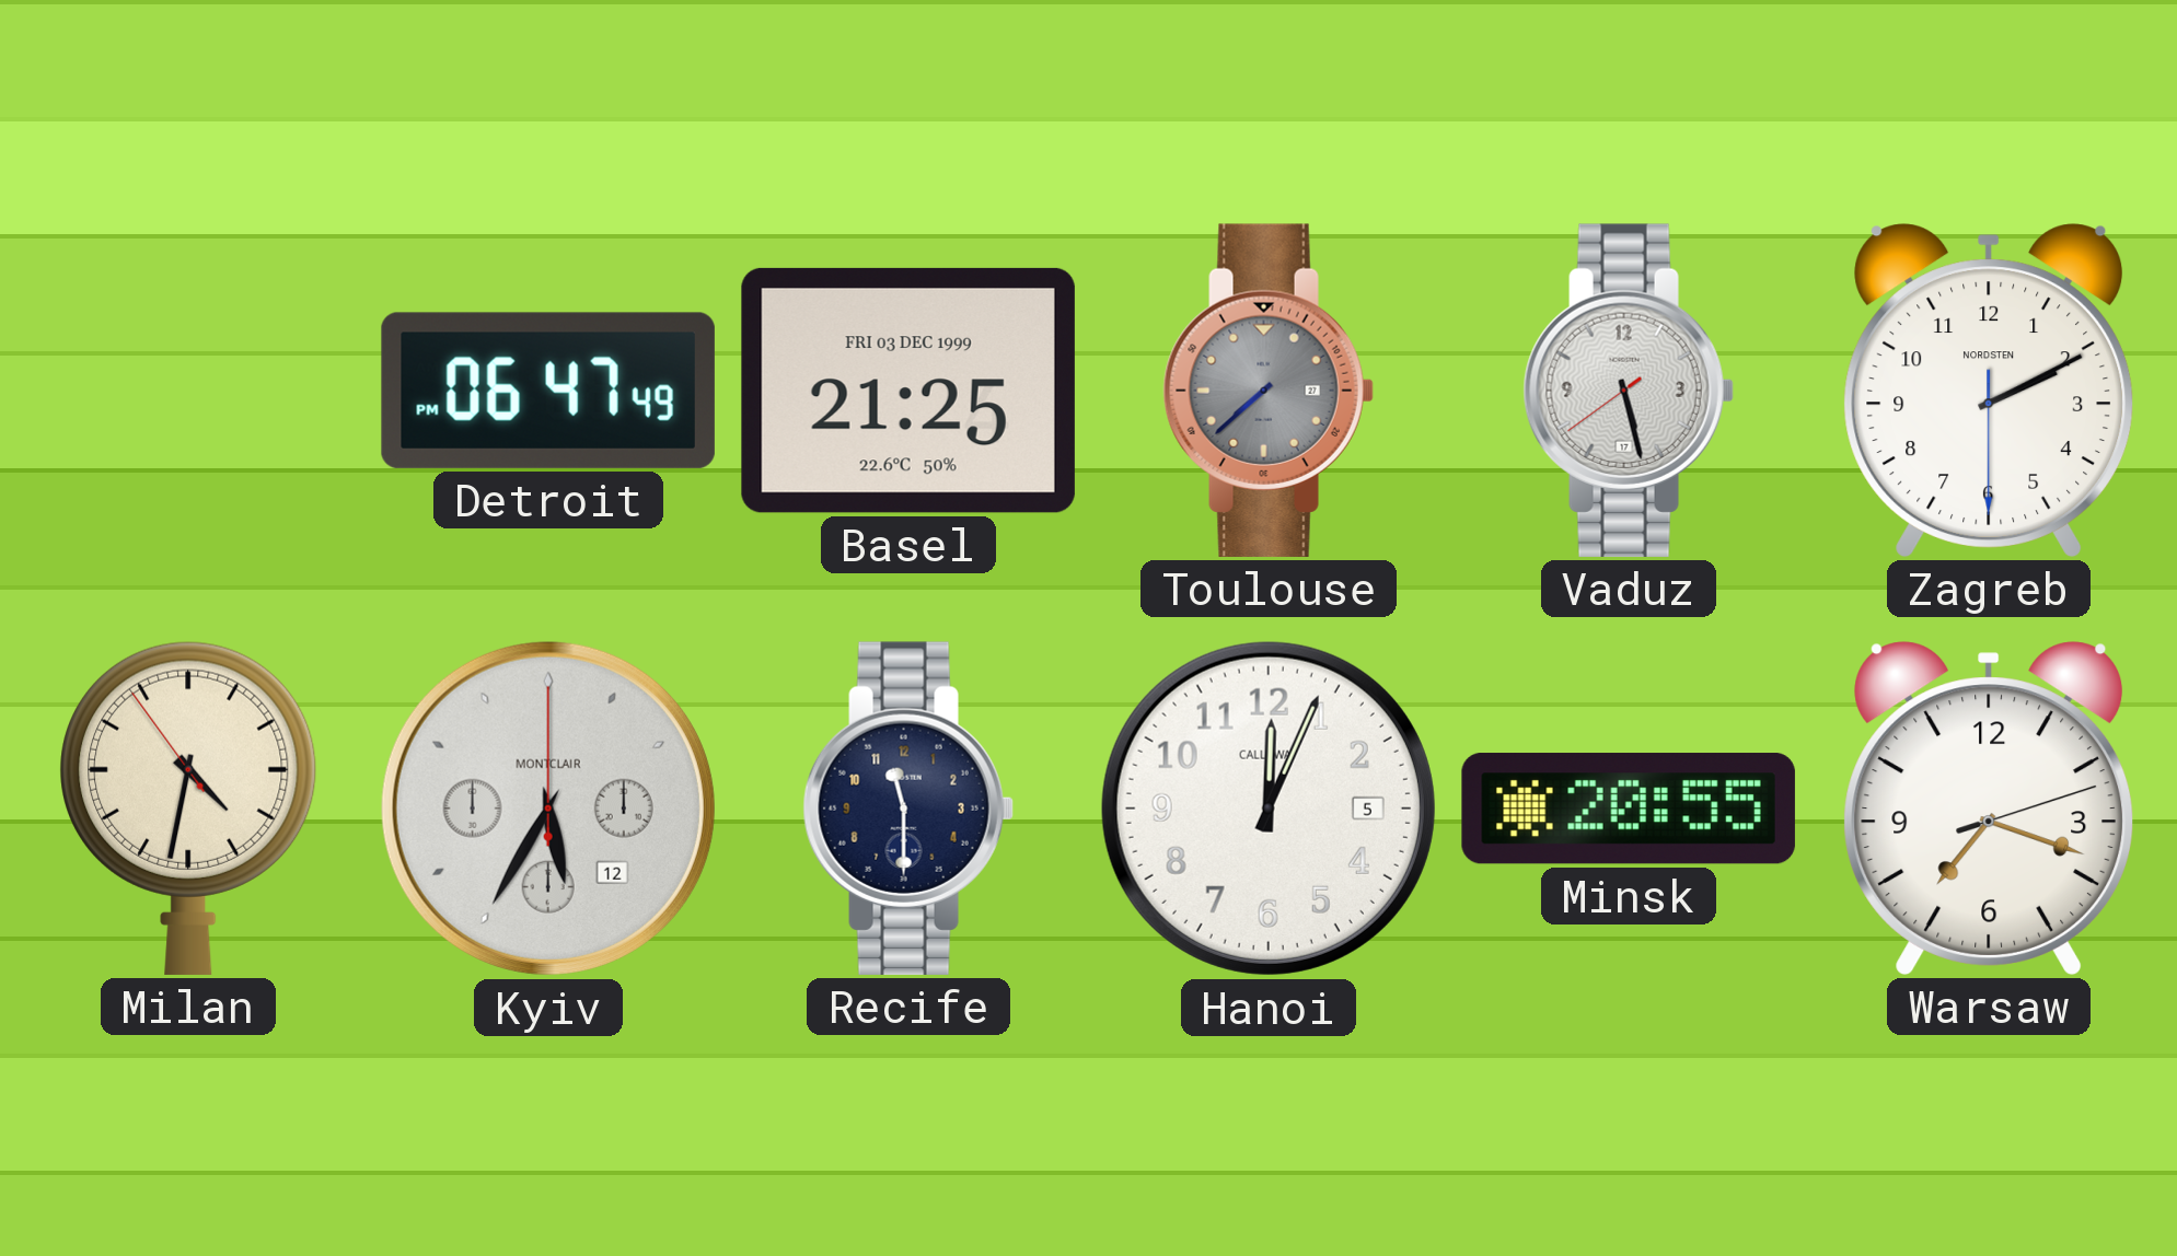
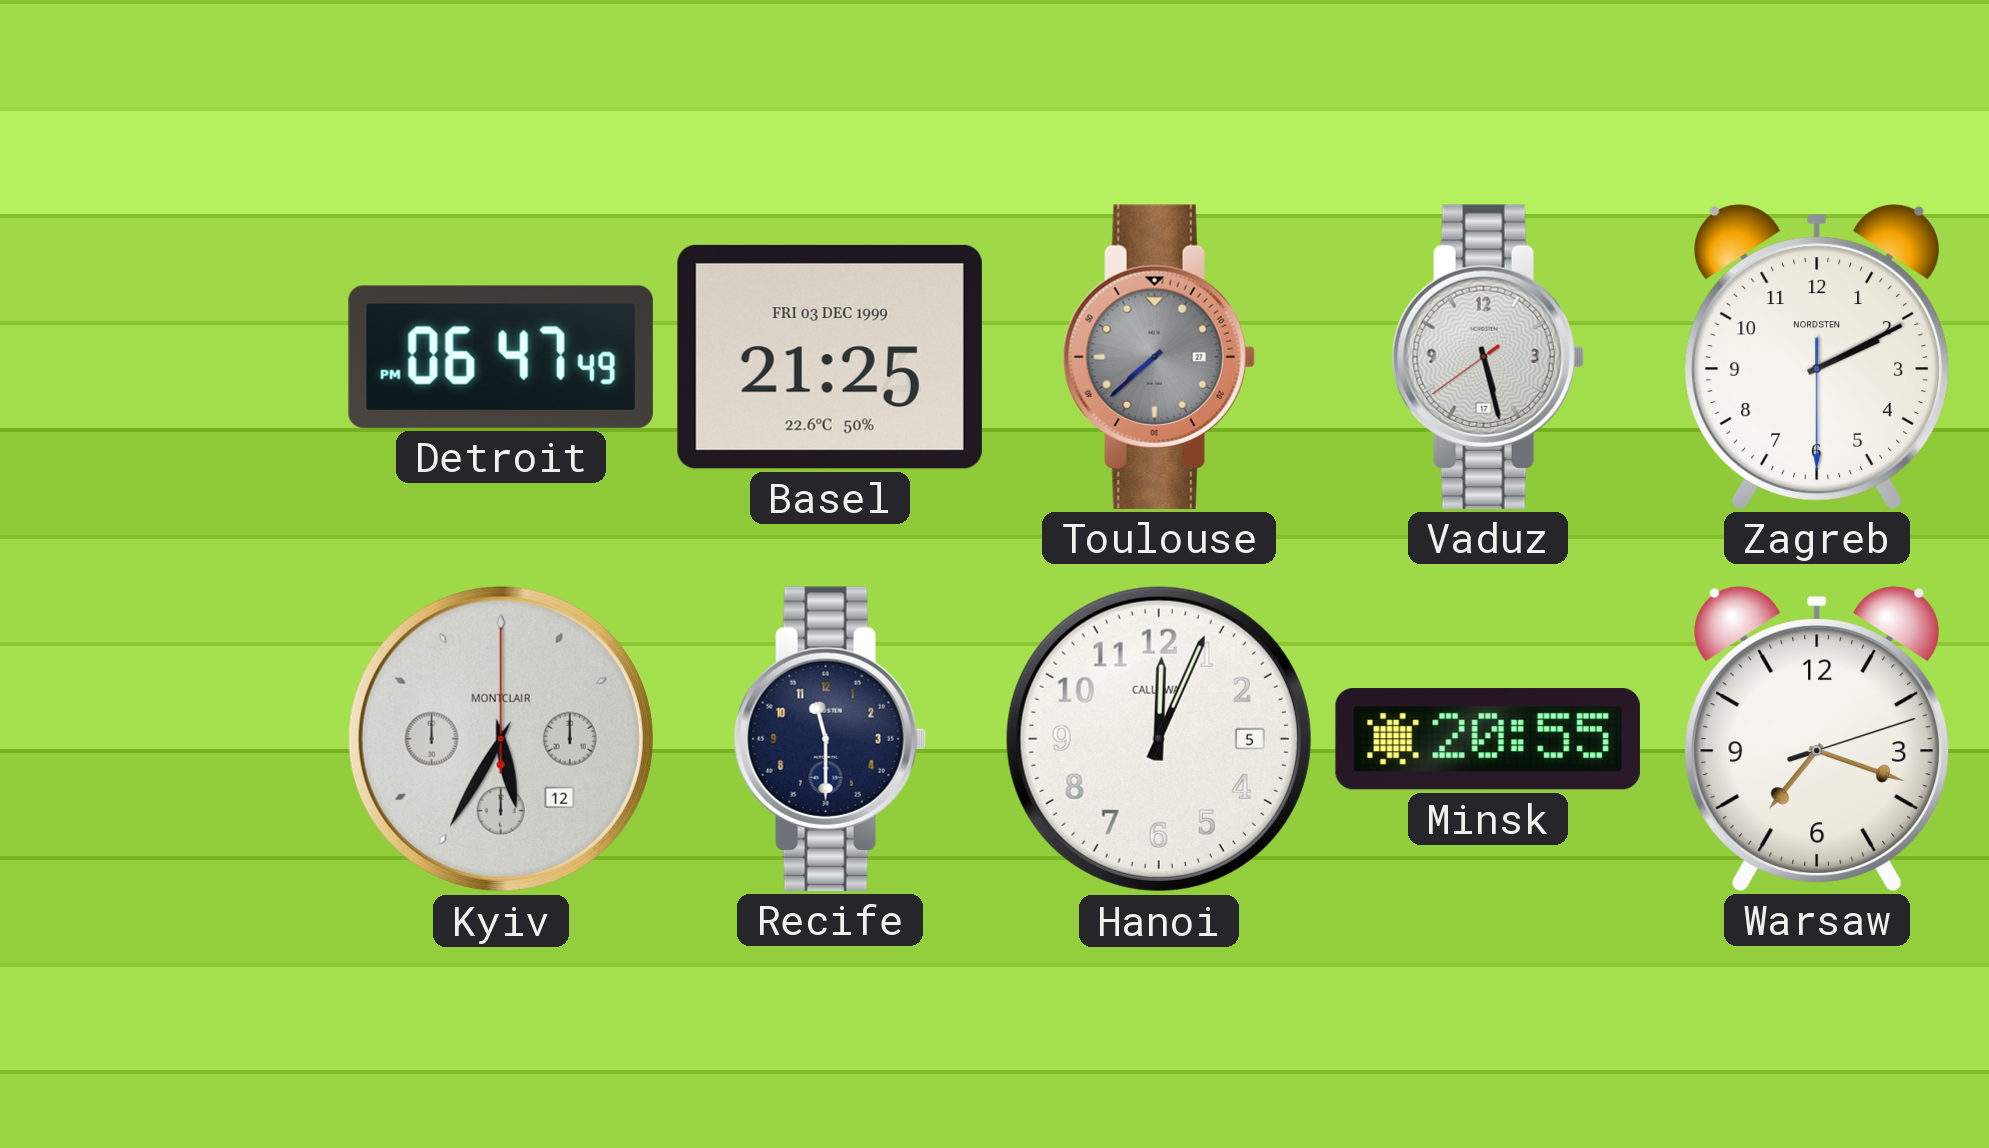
Milan: 4:31 -> none
